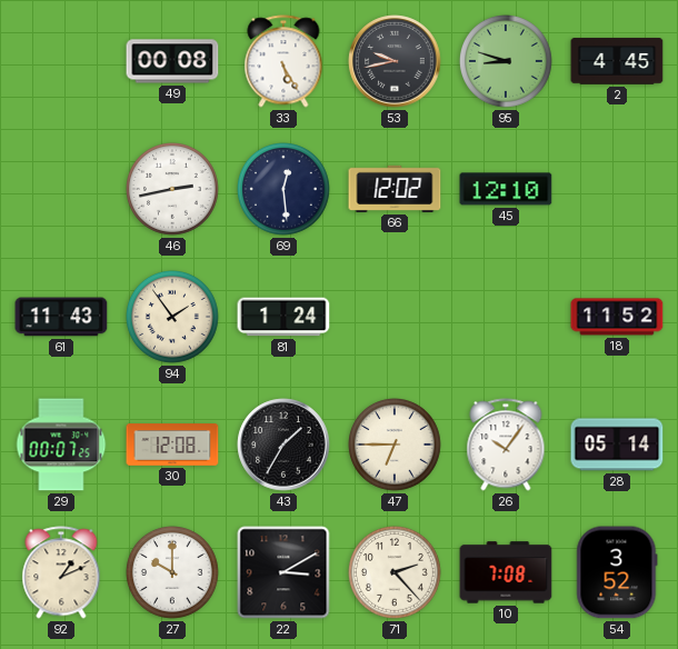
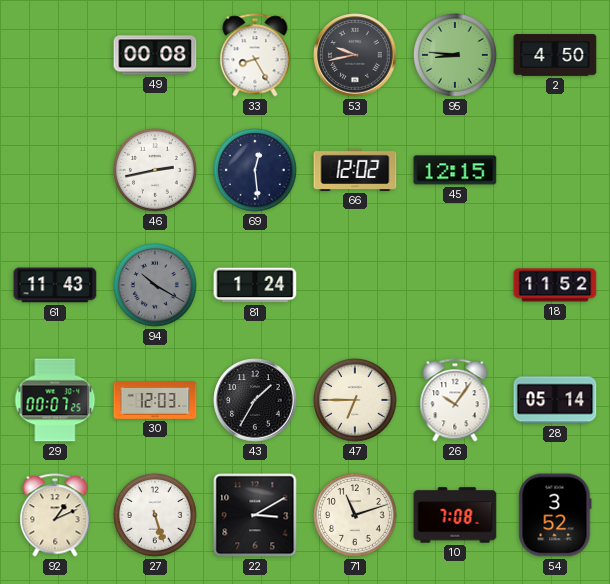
33: 5:25 -> 8:25
95: 8:48 -> 8:46
2: 4:45 -> 4:50
45: 12:10 -> 12:15
94: 1:54 -> 10:20
94 dial: cream -> grey
30: 12:08 -> 12:03
27: 10:00 -> 5:27
71: 2:23 -> 11:12
